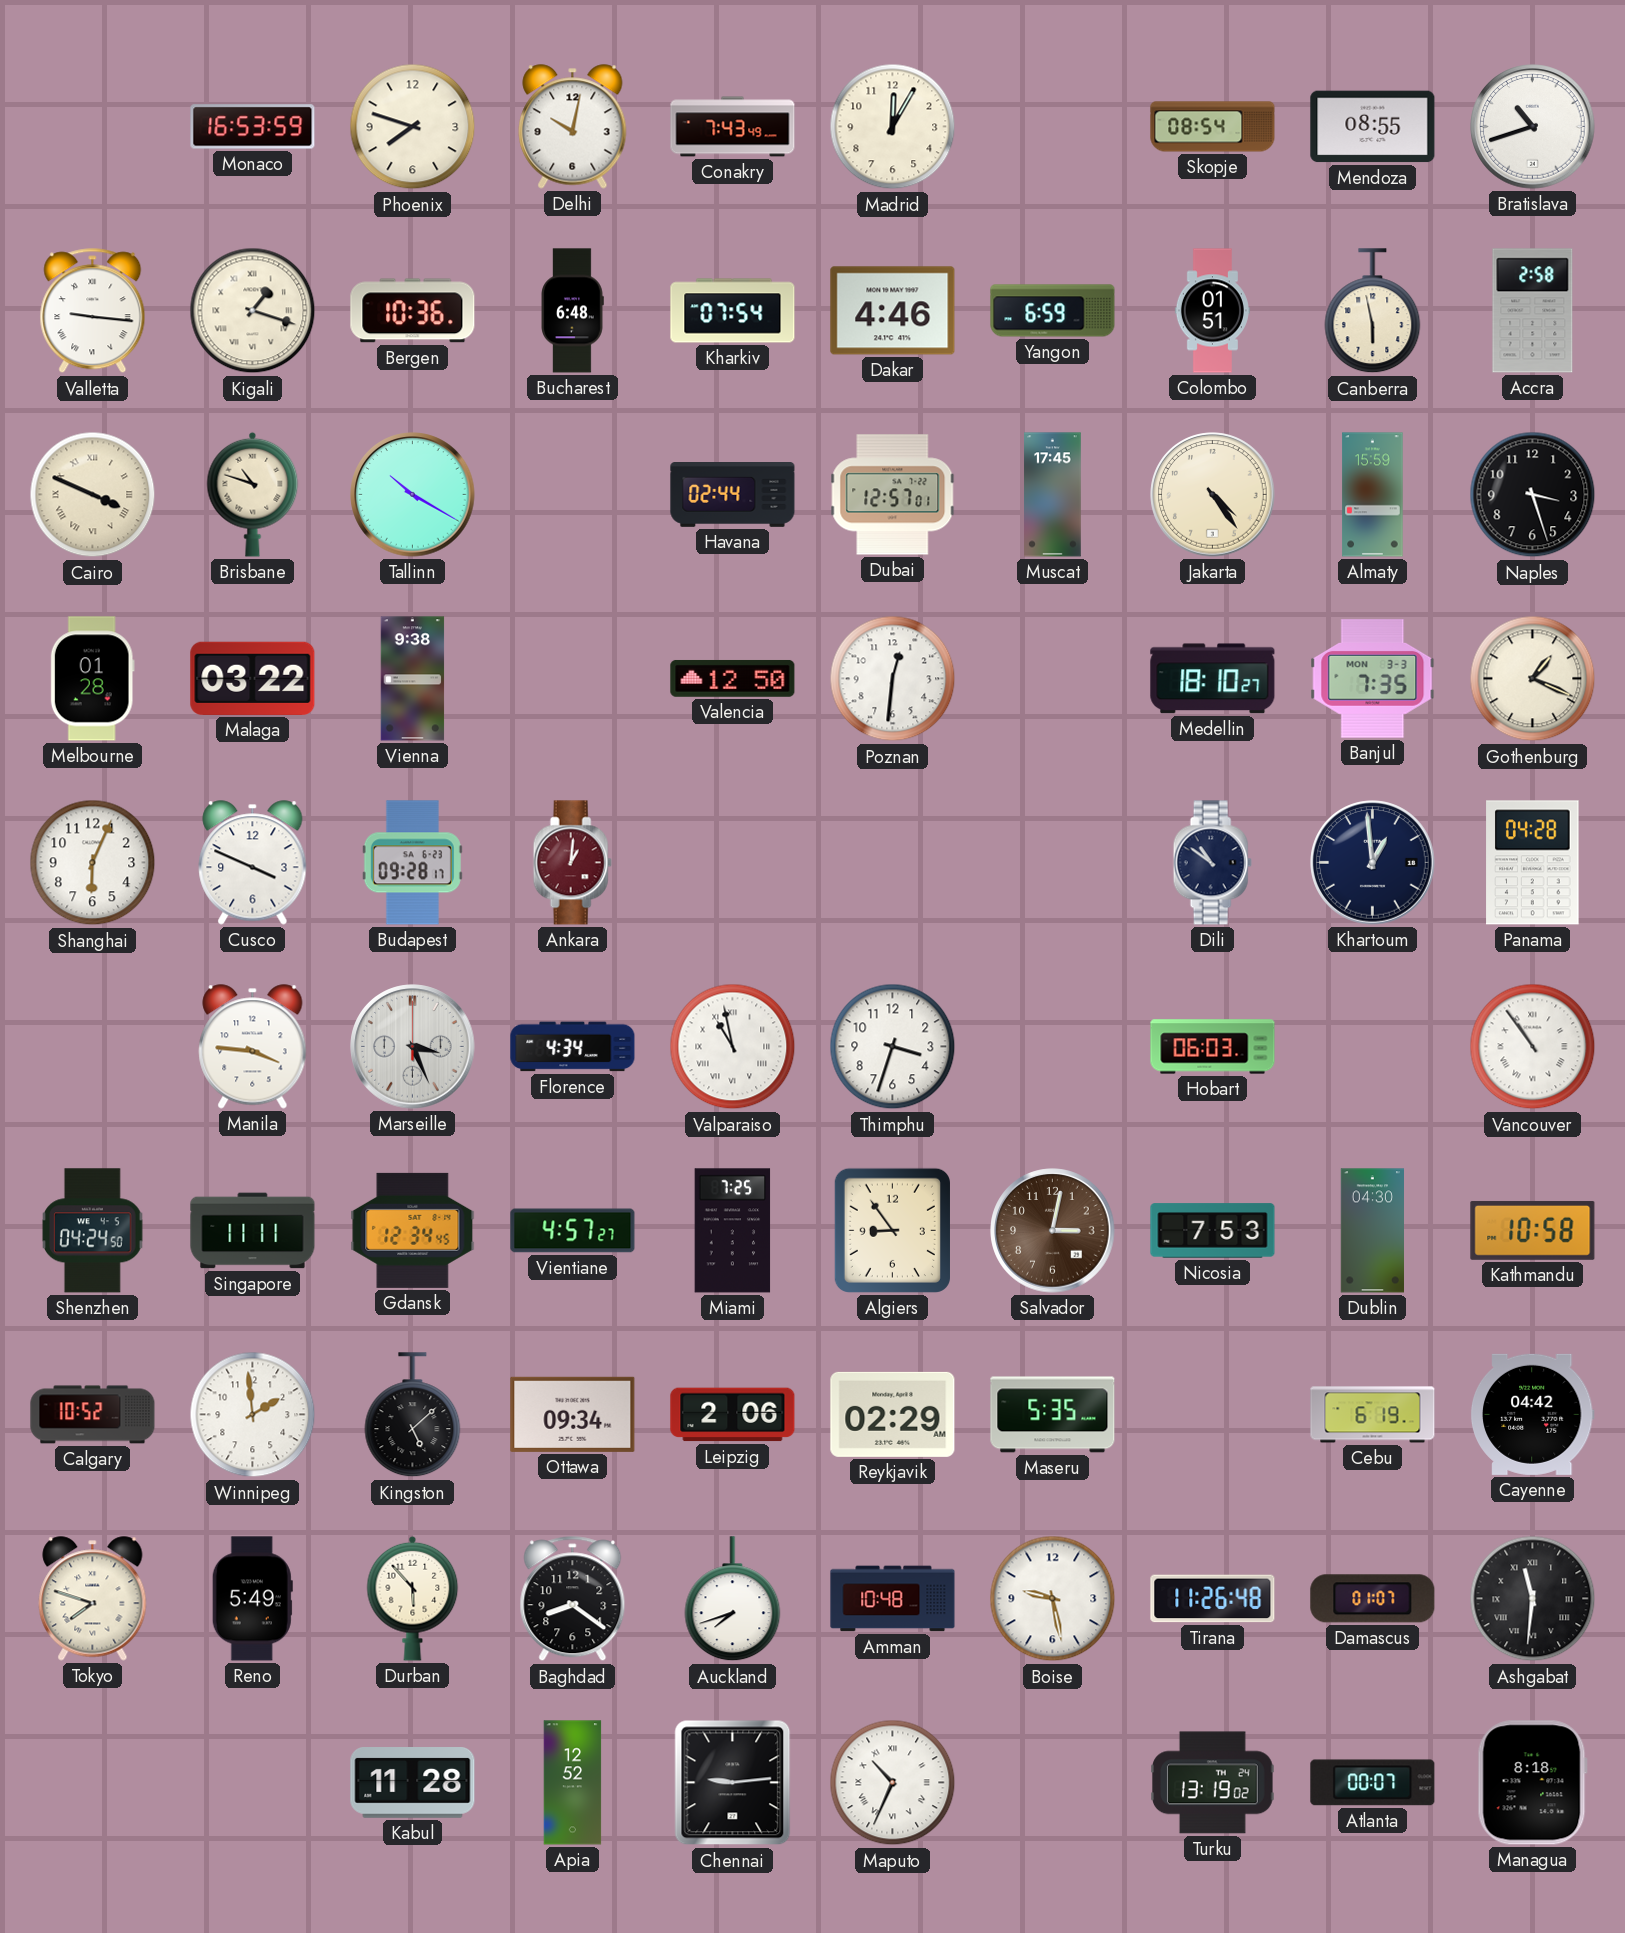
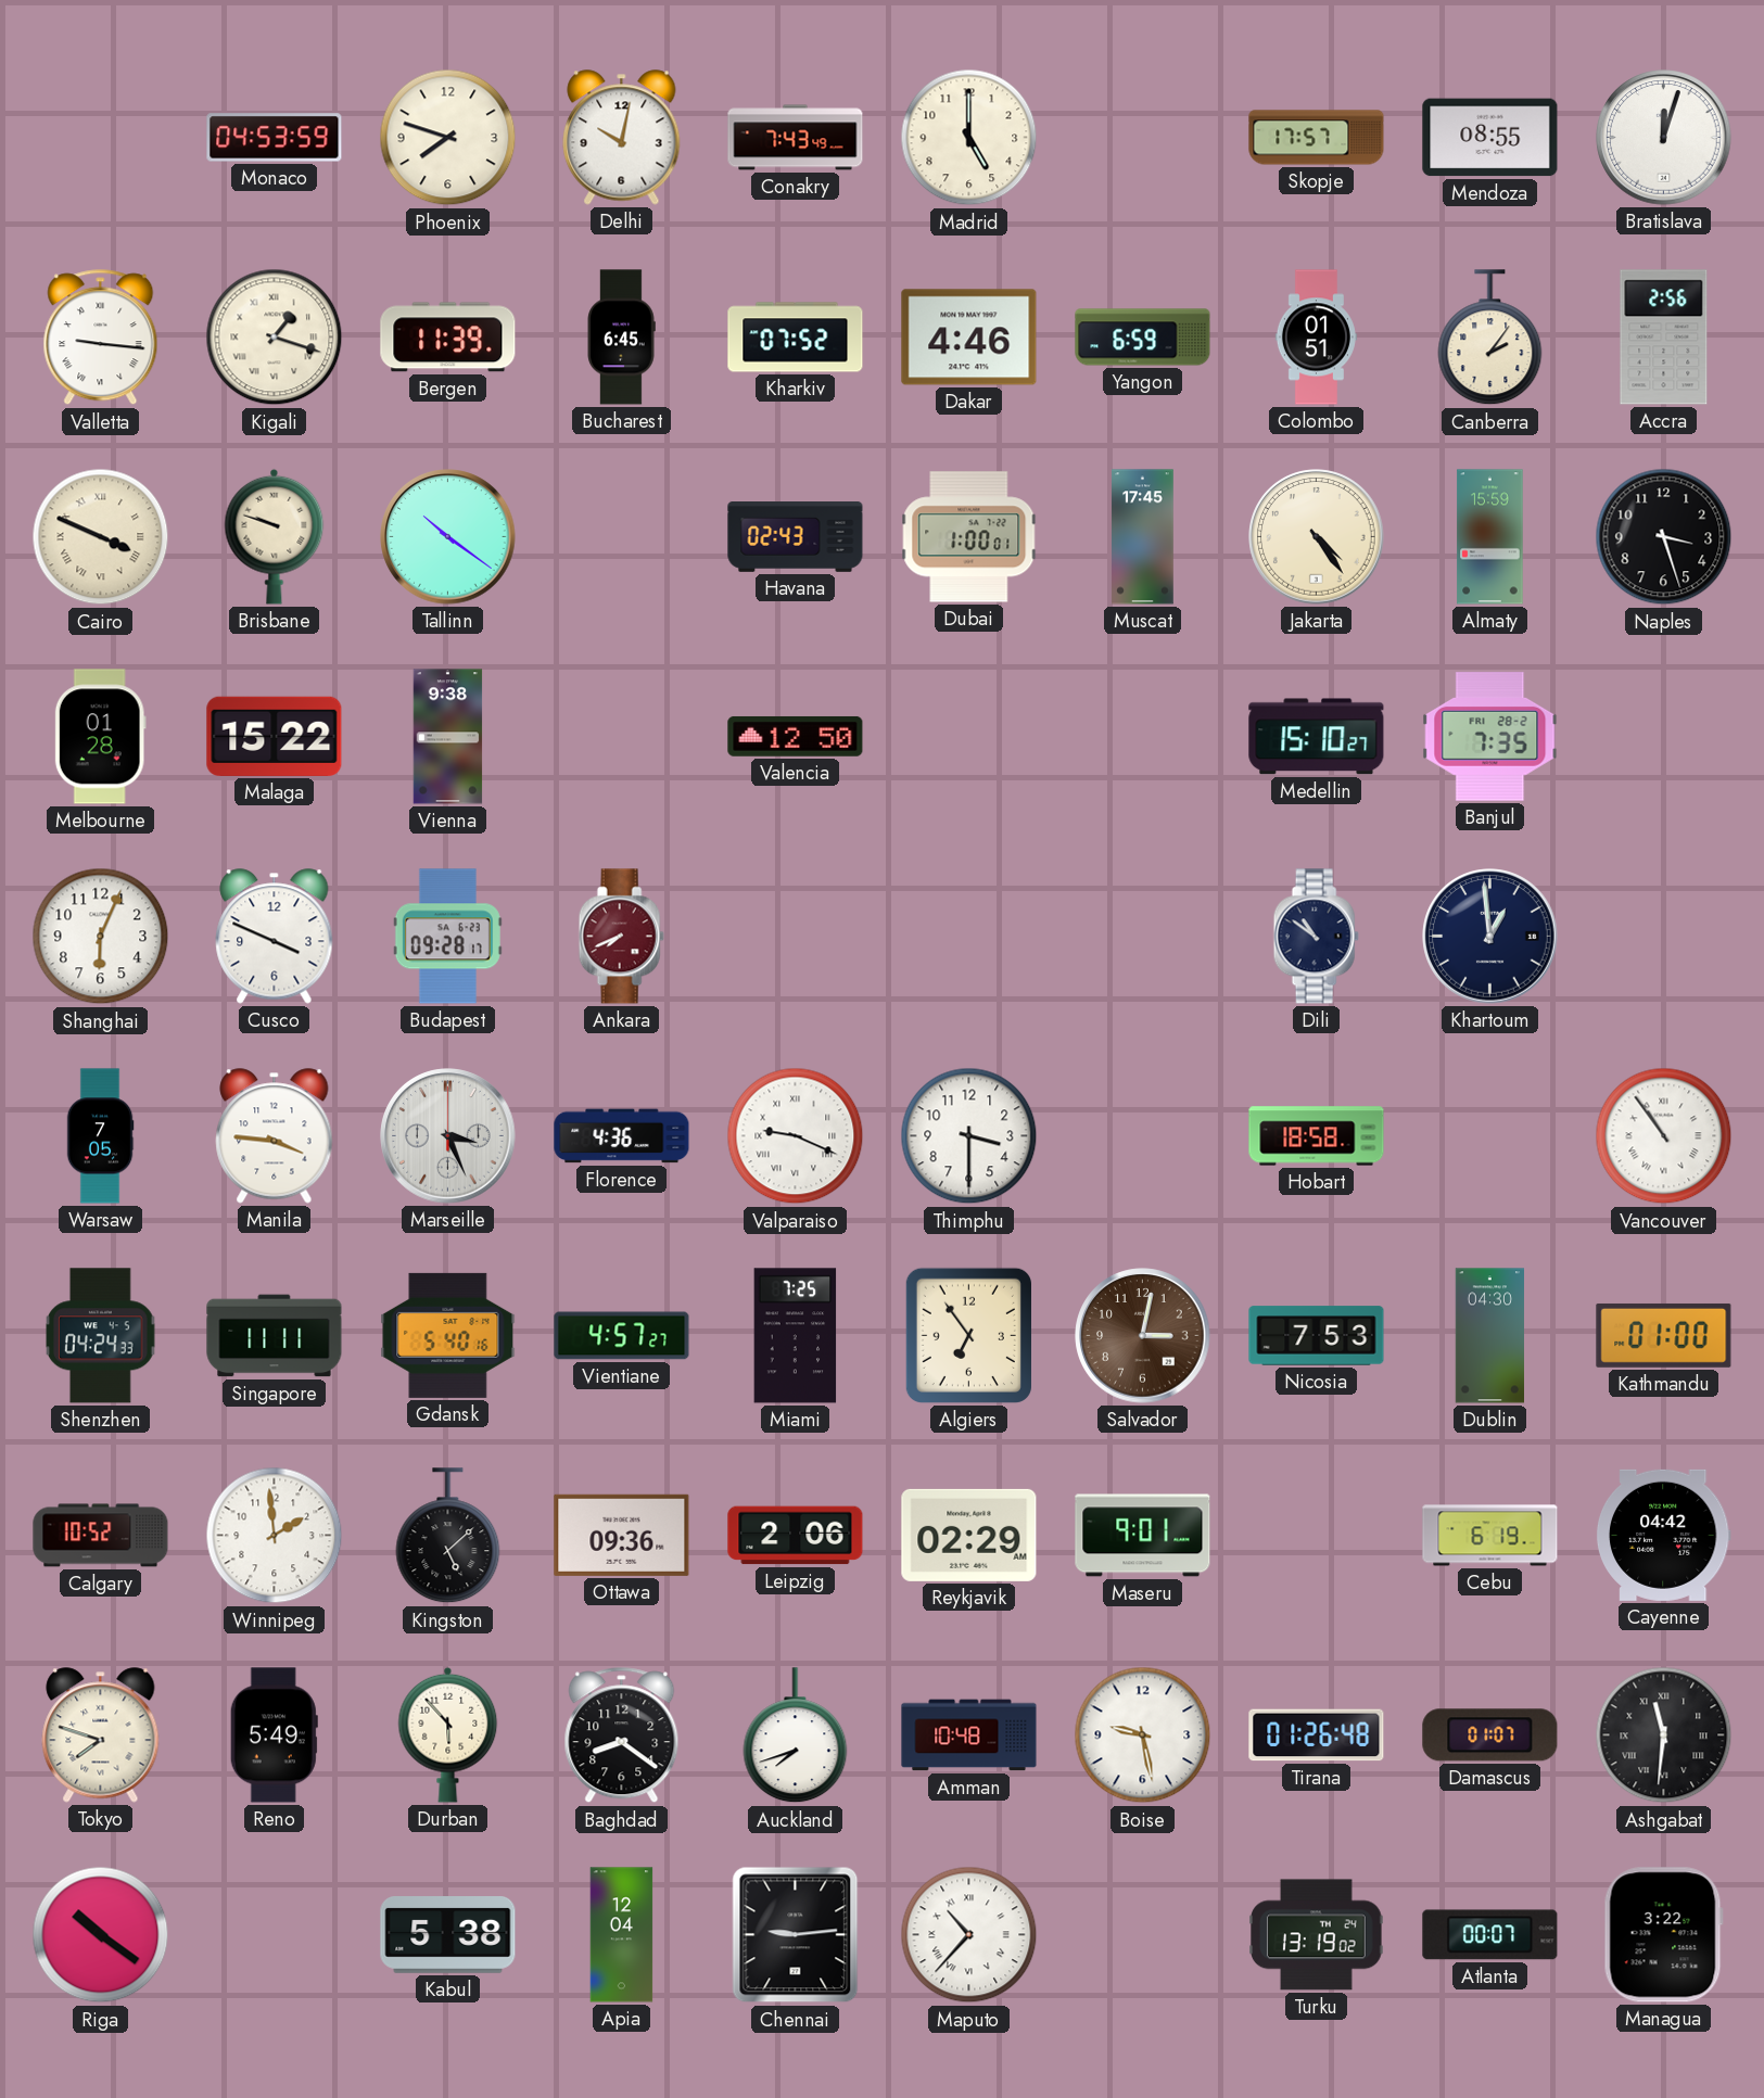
Monaco: 16:53 -> 04:53
Madrid: 12:05 -> 5:00
Skopje: 08:54 -> 17:57
Bratislava: 10:42 -> 12:03
Bergen: 10:36 -> 11:39
Bucharest: 6:48 -> 6:45
Kharkiv: 07:54 -> 07:52
Canberra: 5:58 -> 2:06
Accra: 2:58 -> 2:56
Brisbane: 10:48 -> 9:48
Tallinn: 10:20 -> 10:21
Havana: 02:44 -> 02:43
Dubai: 12:57 -> 1:00
Malaga: 03:22 -> 15:22
Poznan: 12:31 -> none
Medellin: 18:10 -> 15:10
Banjul date: MON 3-3 -> FRI 28-2
Gothenburg: 1:19 -> none
Ankara: 1:01 -> 7:41
Panama: 04:28 -> none
Warsaw: none -> 7:05
Florence: 4:34 -> 4:36
Valparaiso: 10:58 -> 9:19
Thimphu: 3:33 -> 3:30
Hobart: 06:03 -> 18:58
Shenzhen: 04:24:50 -> 04:24:33
Gdansk: 12:34 -> 5:40
Algiers: 8:54 -> 6:54
Kathmandu: 10:58 -> 01:00
Ottawa: 09:34 -> 09:36
Maseru: 5:35 -> 9:01
Tirana: 11:26 -> 01:26
Riga: none -> 10:21
Kabul: 11:28 -> 5:38
Apia: 12:52 -> 12:04
Maputo: 10:34 -> 10:37
Managua: 8:18 -> 3:22
